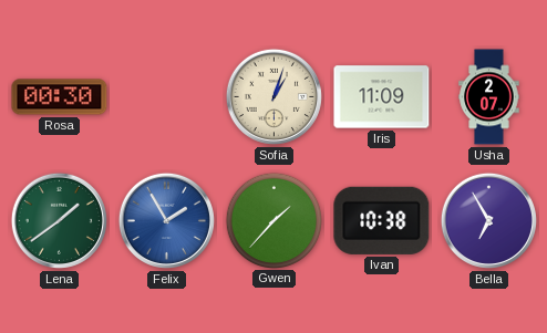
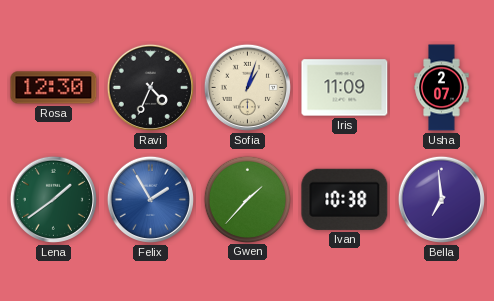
Rosa: 00:30 -> 12:30
Ravi: none -> 4:34
Bella: 6:55 -> 6:59
